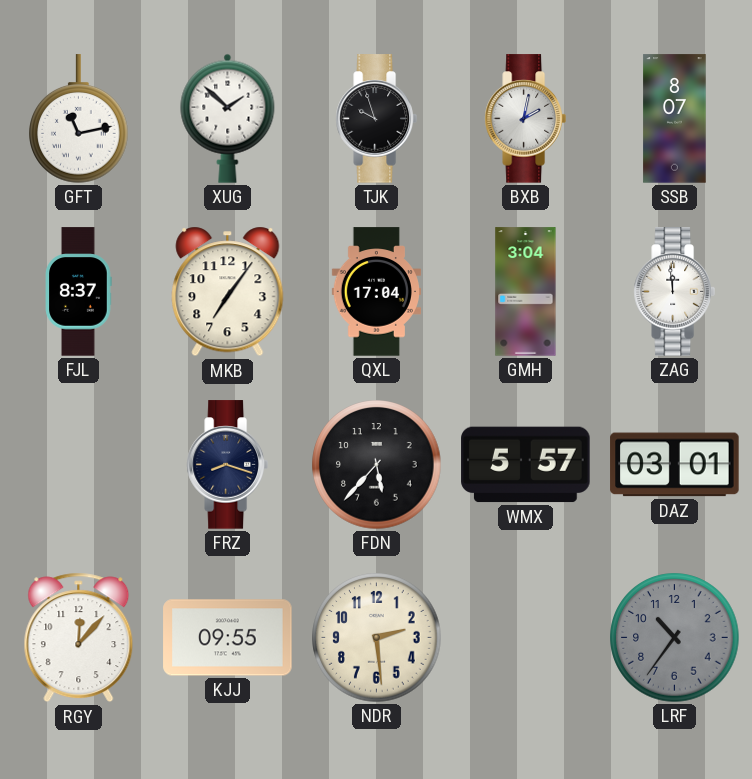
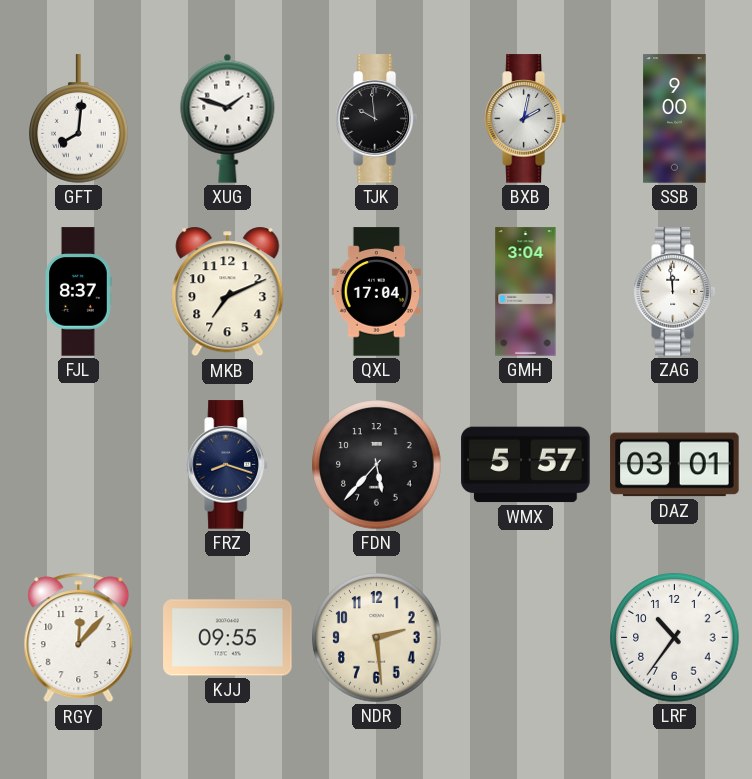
GFT: 11:13 -> 8:01
XUG: 1:52 -> 1:48
TJK: 9:57 -> 9:59
SSB: 8:07 -> 9:00
MKB: 7:06 -> 7:11
LRF dial: grey -> white
